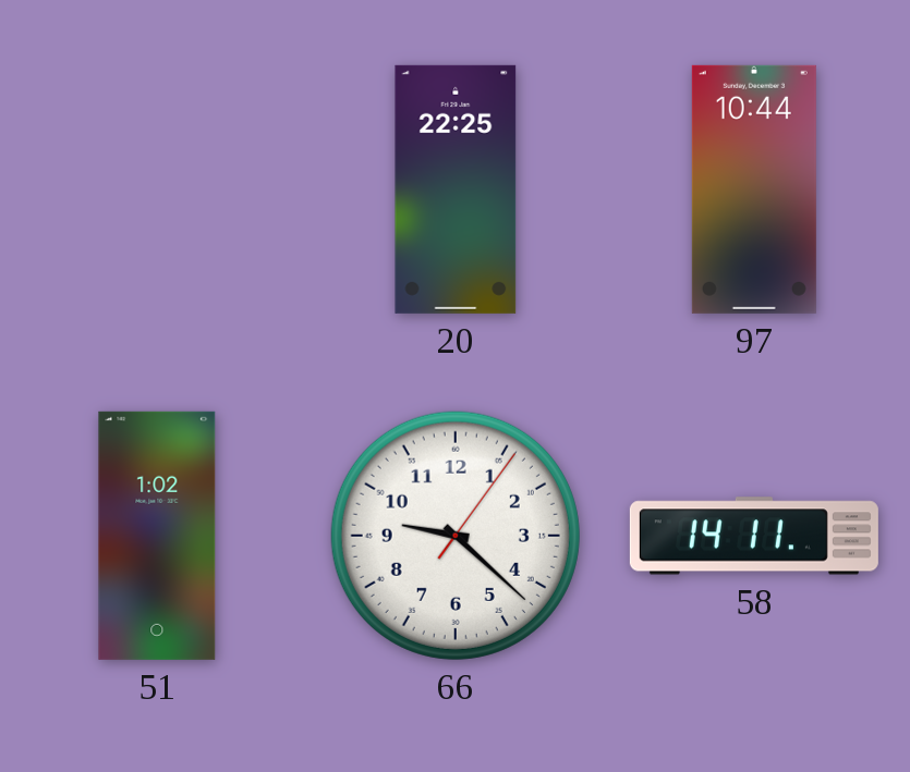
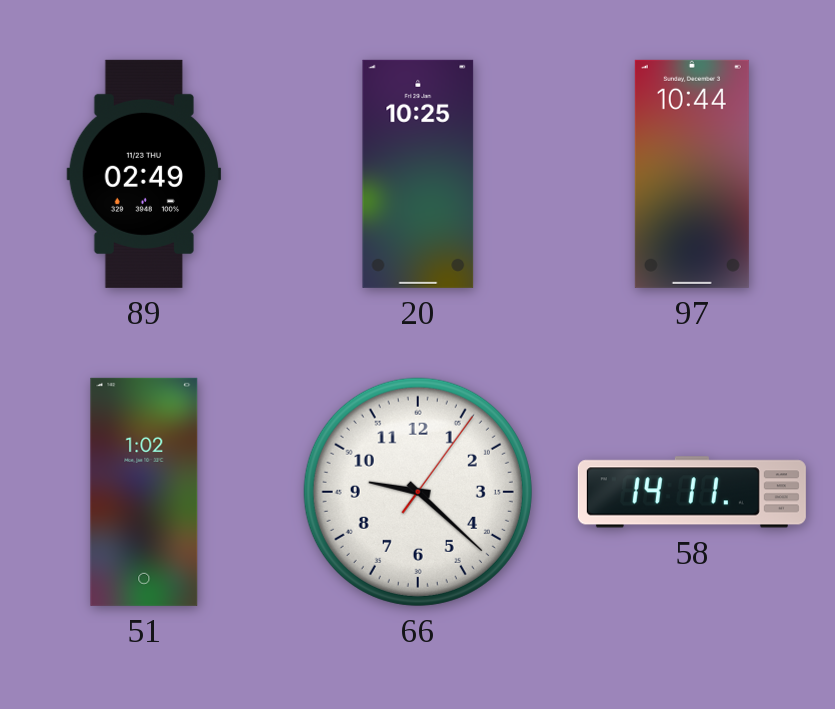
89: none -> 02:49
20: 22:25 -> 10:25
